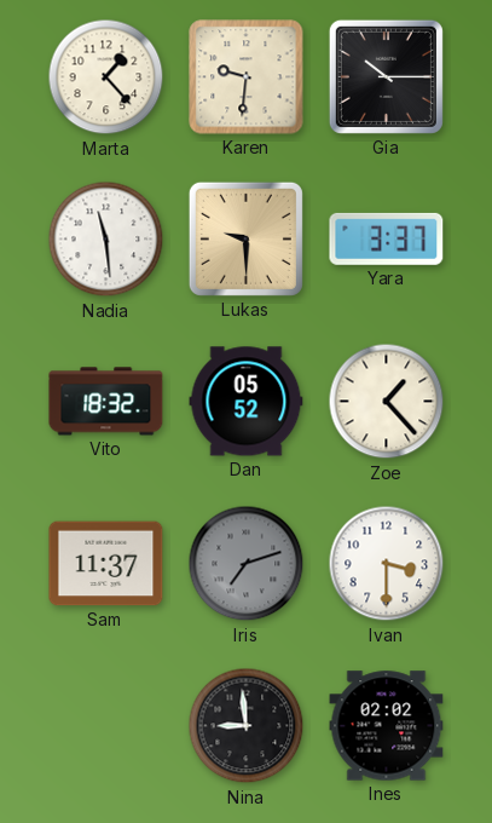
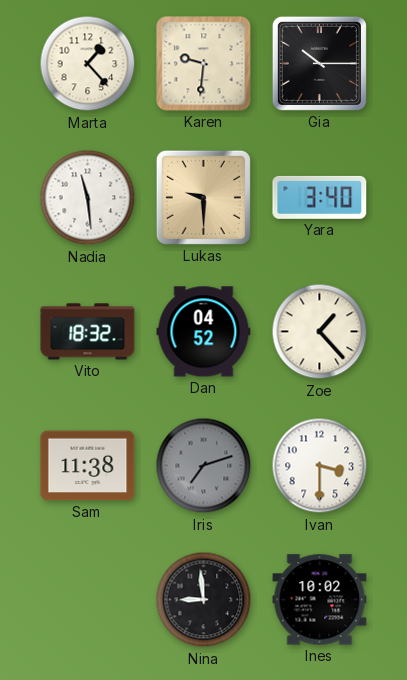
Yara: 3:37 -> 3:40
Dan: 05:52 -> 04:52
Sam: 11:37 -> 11:38
Ines: 02:02 -> 10:02
